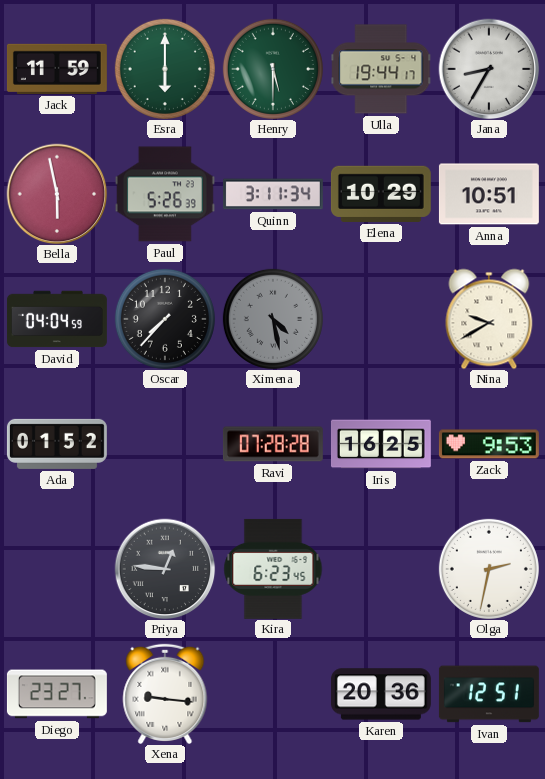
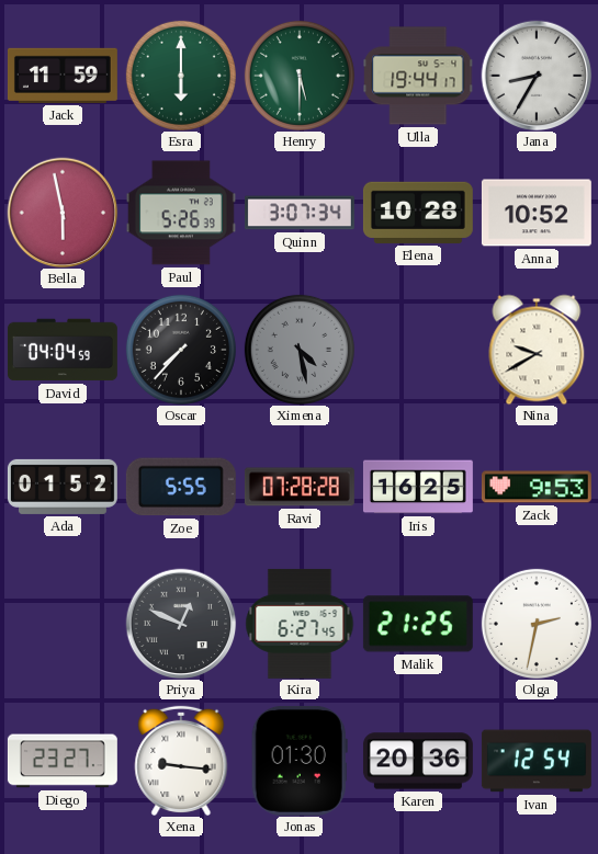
Quinn: 3:11 -> 3:07
Elena: 10:29 -> 10:28
Anna: 10:51 -> 10:52
Zoe: none -> 5:55
Priya: 12:46 -> 12:49
Kira: 6:23 -> 6:27
Malik: none -> 21:25
Jonas: none -> 01:30
Ivan: 12:51 -> 12:54
